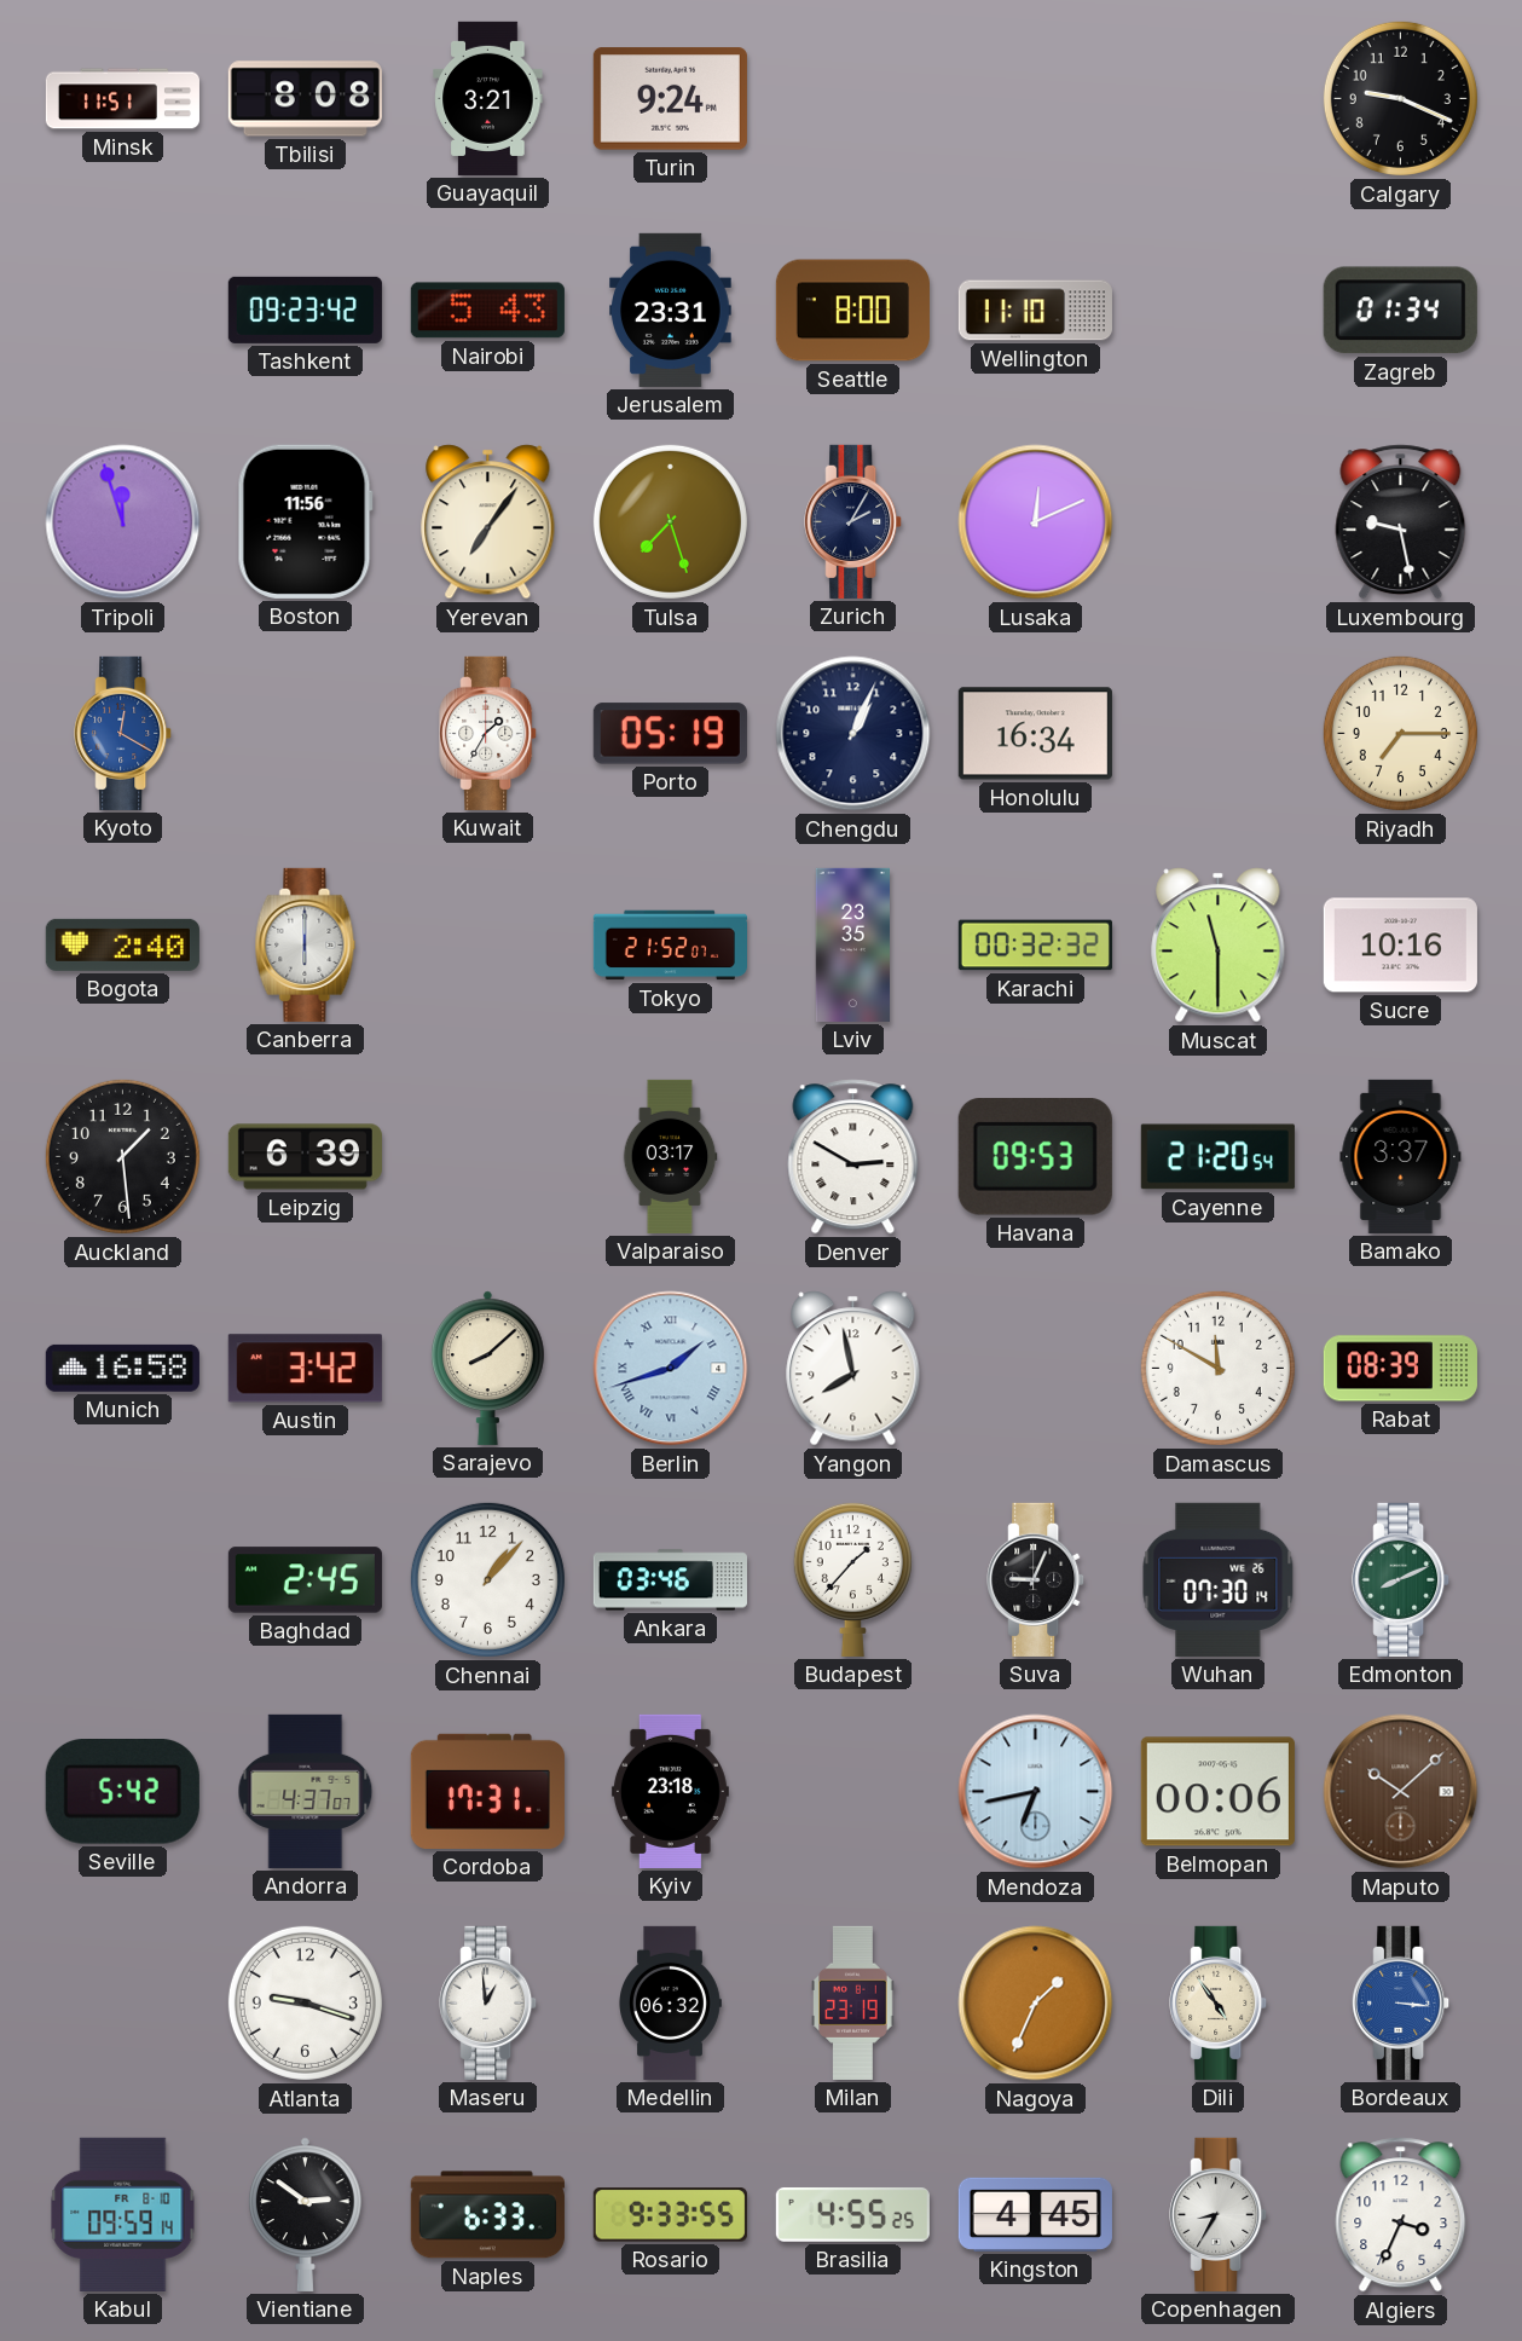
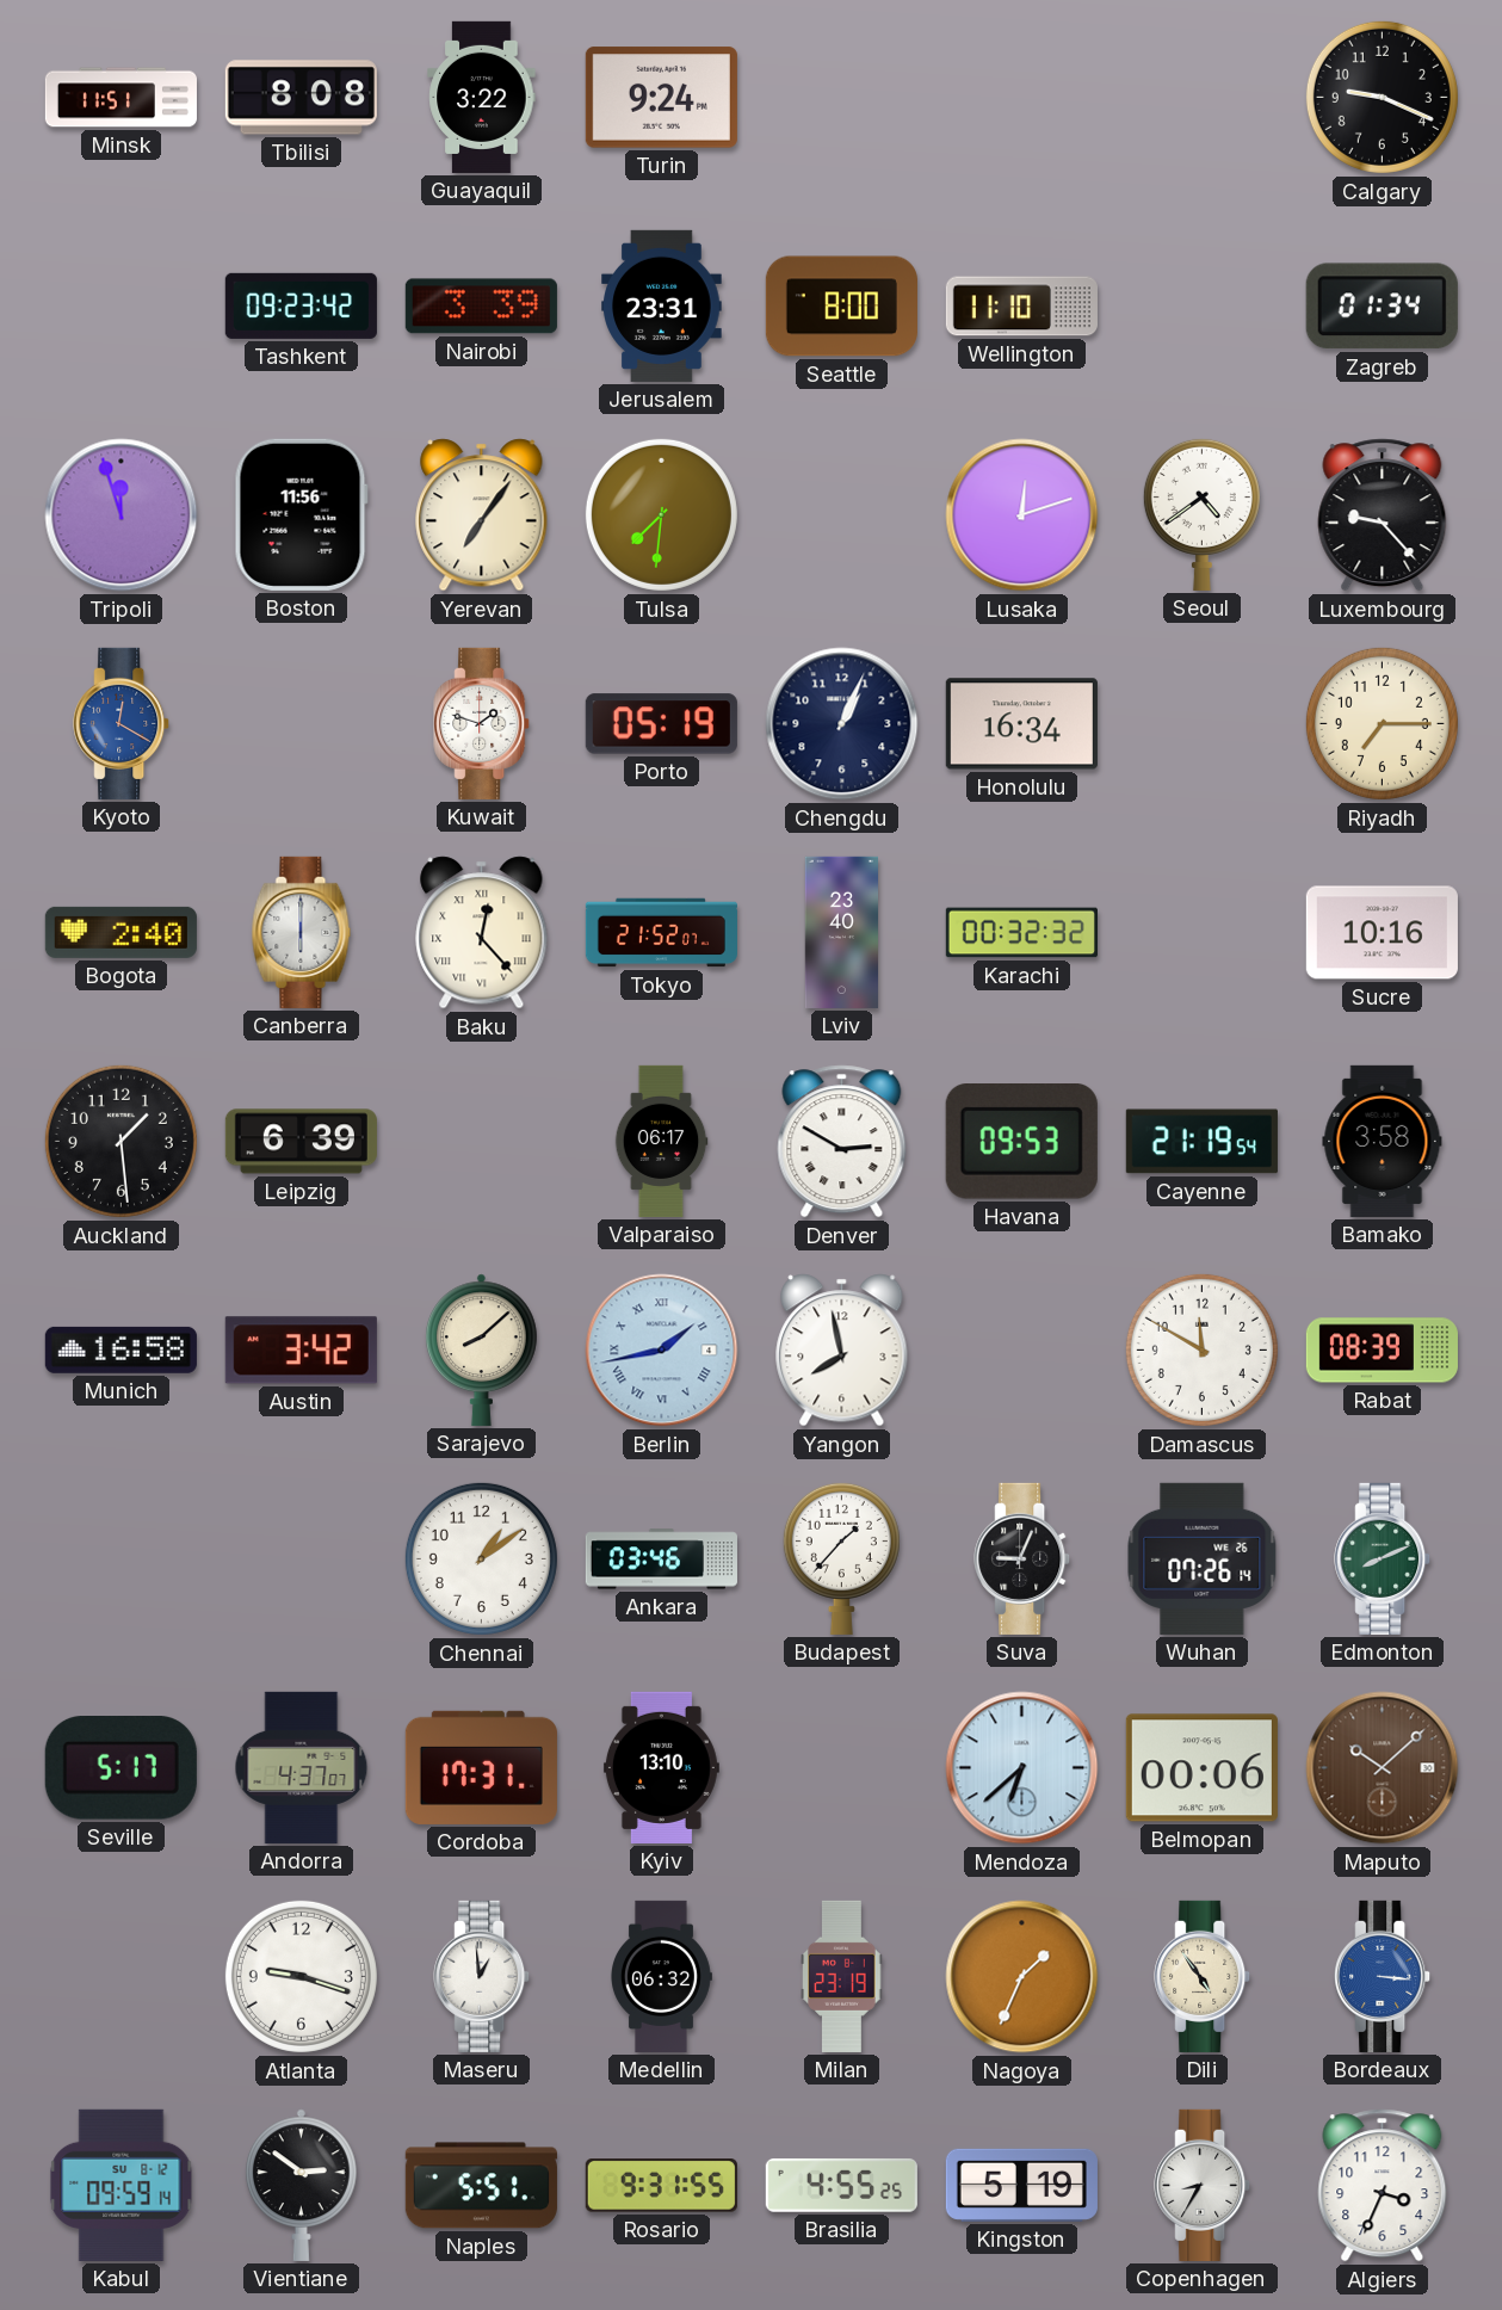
Guayaquil: 3:21 -> 3:22
Nairobi: 5:43 -> 3:39
Tulsa: 7:27 -> 7:31
Zurich: 2:05 -> none
Lusaka: 12:11 -> 12:12
Seoul: none -> 4:39
Luxembourg: 9:28 -> 9:23
Kuwait: 1:35 -> 1:48
Baku: none -> 12:23
Lviv: 23:35 -> 23:40
Muscat: 11:30 -> none
Valparaiso: 03:17 -> 06:17
Cayenne: 21:20 -> 21:19
Bamako: 3:37 -> 3:58
Berlin: 1:42 -> 1:43
Baghdad: 2:45 -> none
Chennai: 1:07 -> 1:09
Wuhan: 07:30 -> 07:26
Seville: 5:42 -> 5:17
Kyiv: 23:18 -> 13:10
Mendoza: 6:43 -> 6:38
Kabul date: FR 8-10 -> SU 8-12
Naples: 6:33 -> 5:51
Rosario: 9:33 -> 9:31
Kingston: 4:45 -> 5:19
